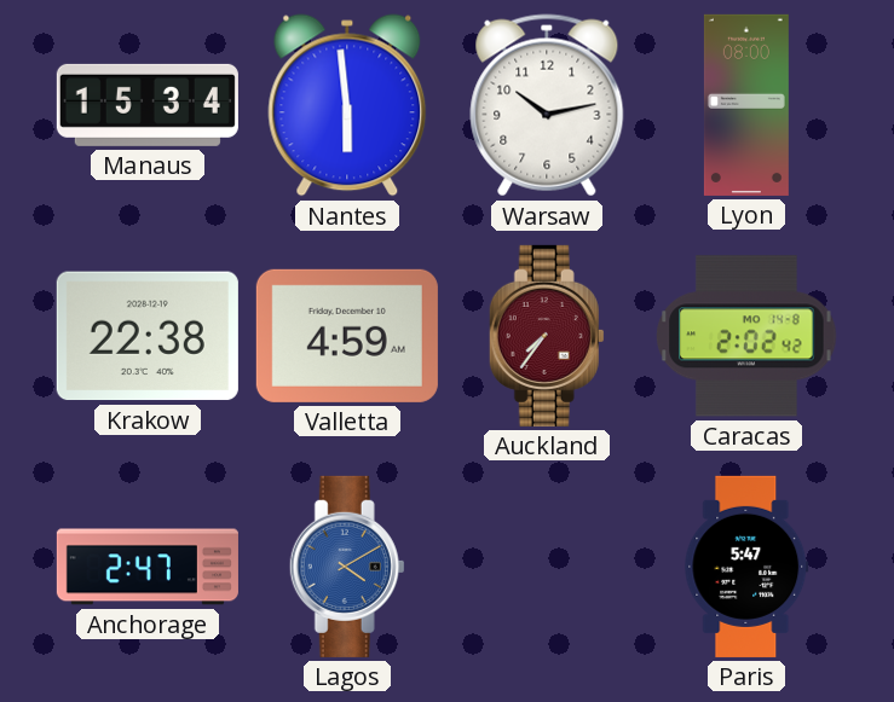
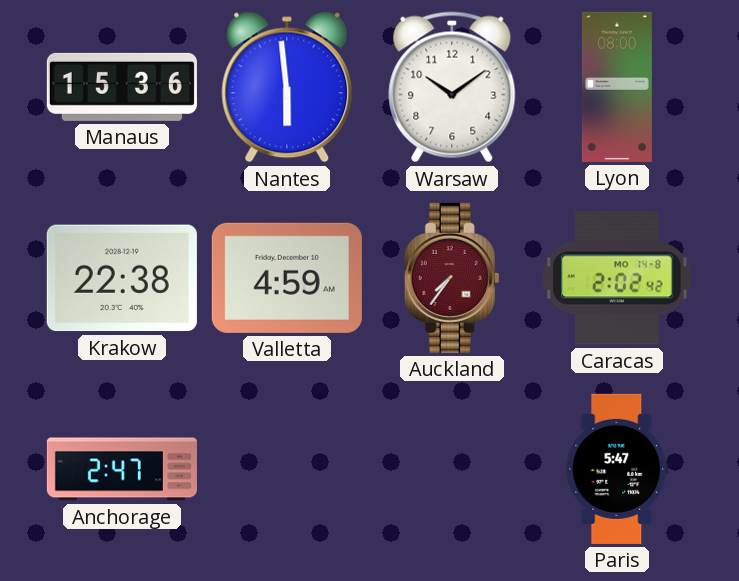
Manaus: 15:34 -> 15:36
Warsaw: 10:13 -> 10:09
Lagos: 4:10 -> none
